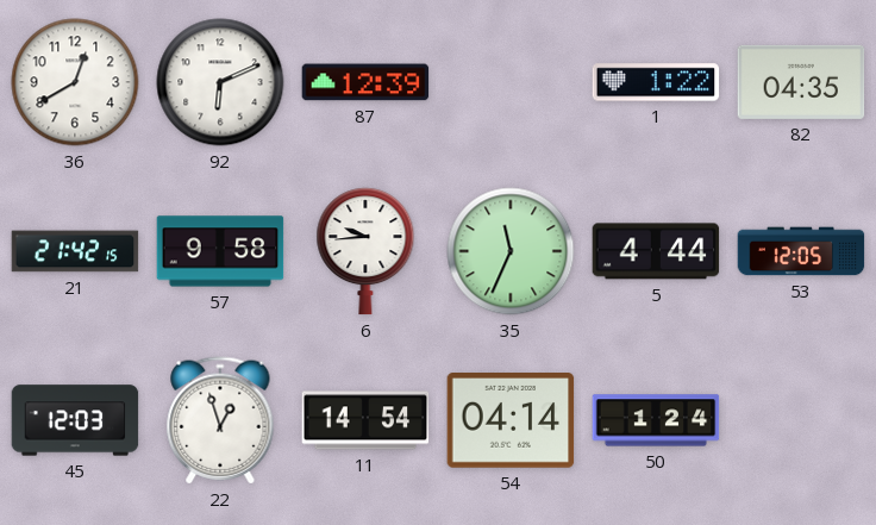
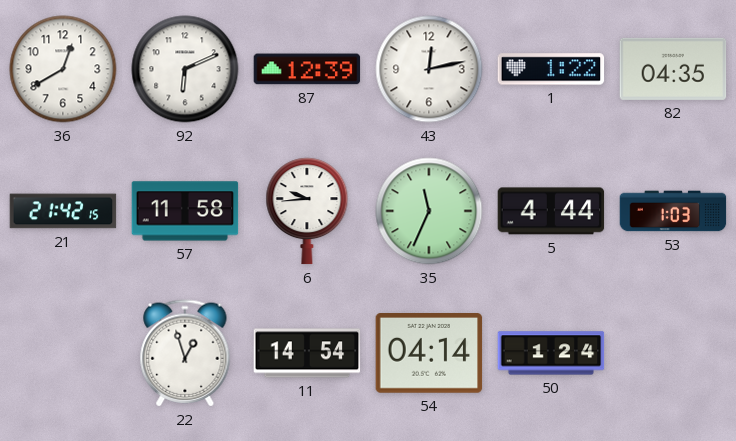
43: none -> 12:13
57: 9:58 -> 11:58
53: 12:05 -> 1:03
45: 12:03 -> none
